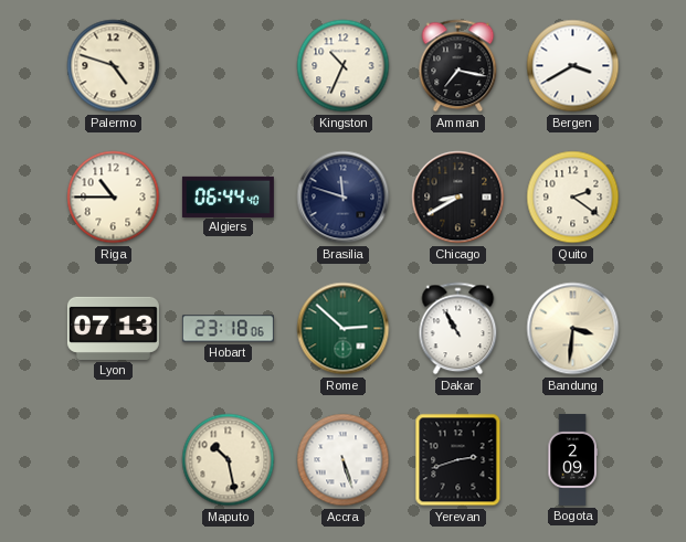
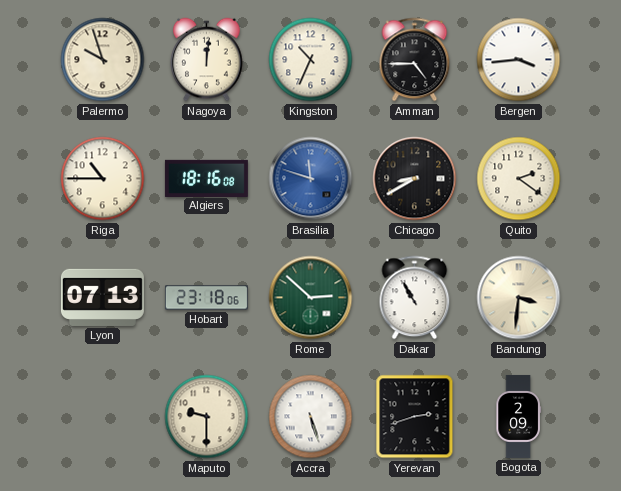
Palermo: 4:48 -> 9:57
Nagoya: none -> 12:01
Amman: 7:17 -> 4:45
Bergen: 3:40 -> 3:44
Algiers: 06:44 -> 18:16
Brasilia dial: navy -> blue
Maputo: 10:28 -> 9:30
